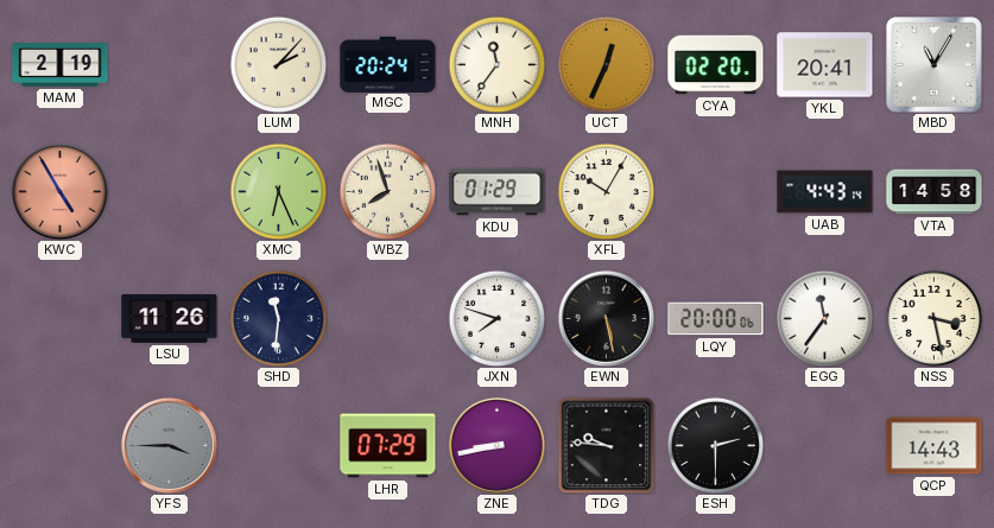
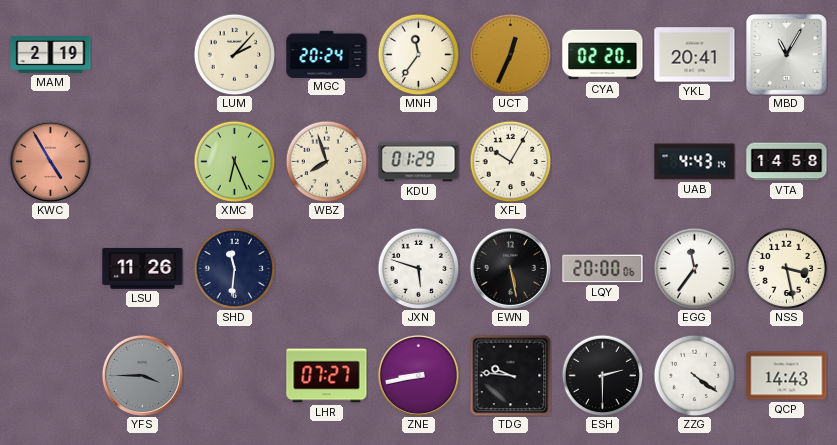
JXN: 7:48 -> 5:48
LHR: 07:29 -> 07:27
ZZG: none -> 4:21
